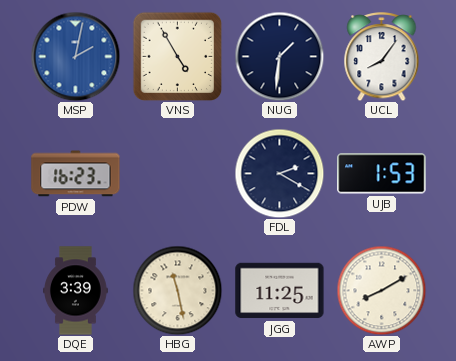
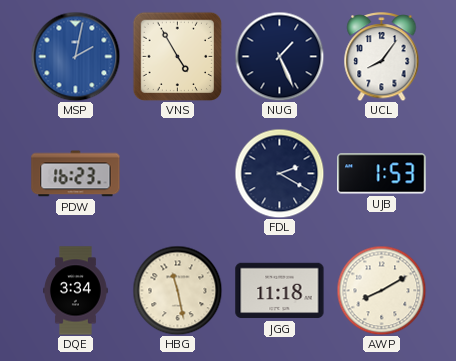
NUG: 1:31 -> 1:26
DQE: 3:39 -> 3:34
JGG: 11:25 -> 11:18
